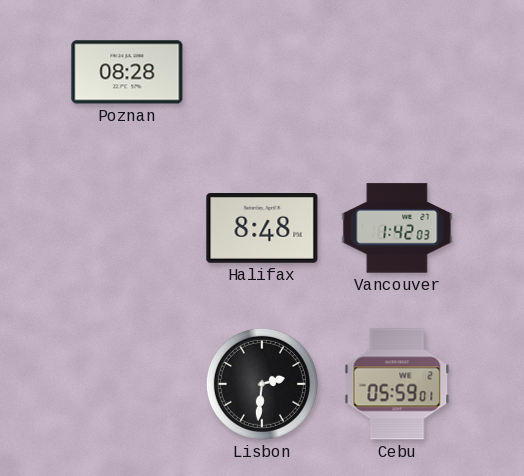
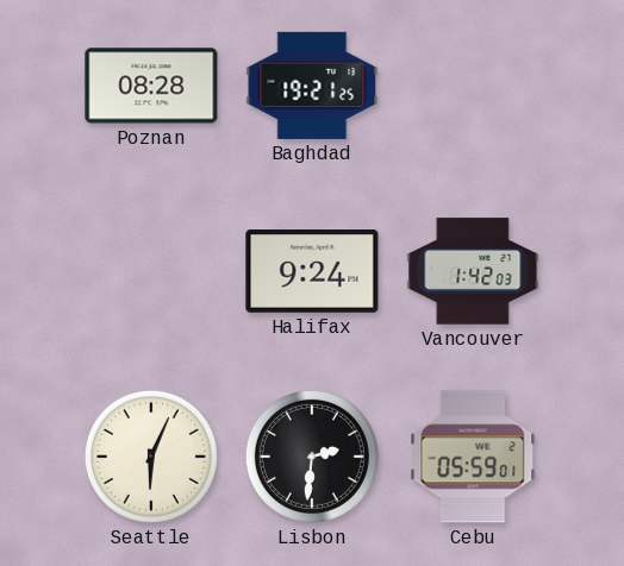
Baghdad: none -> 19:21
Halifax: 8:48 -> 9:24
Seattle: none -> 6:04
